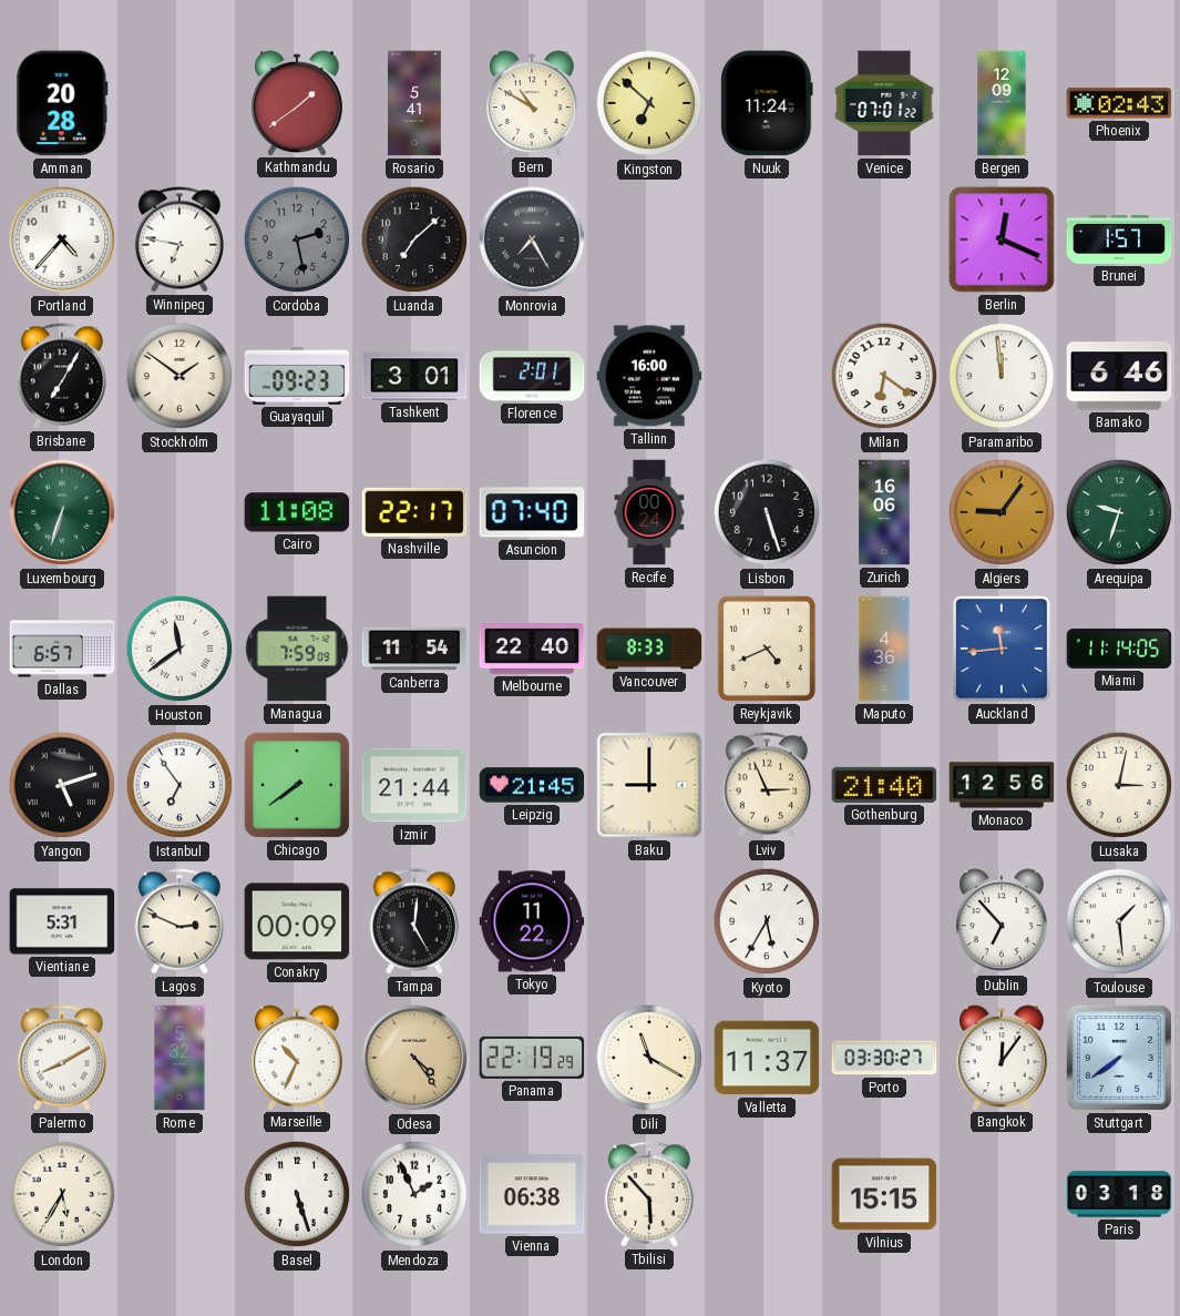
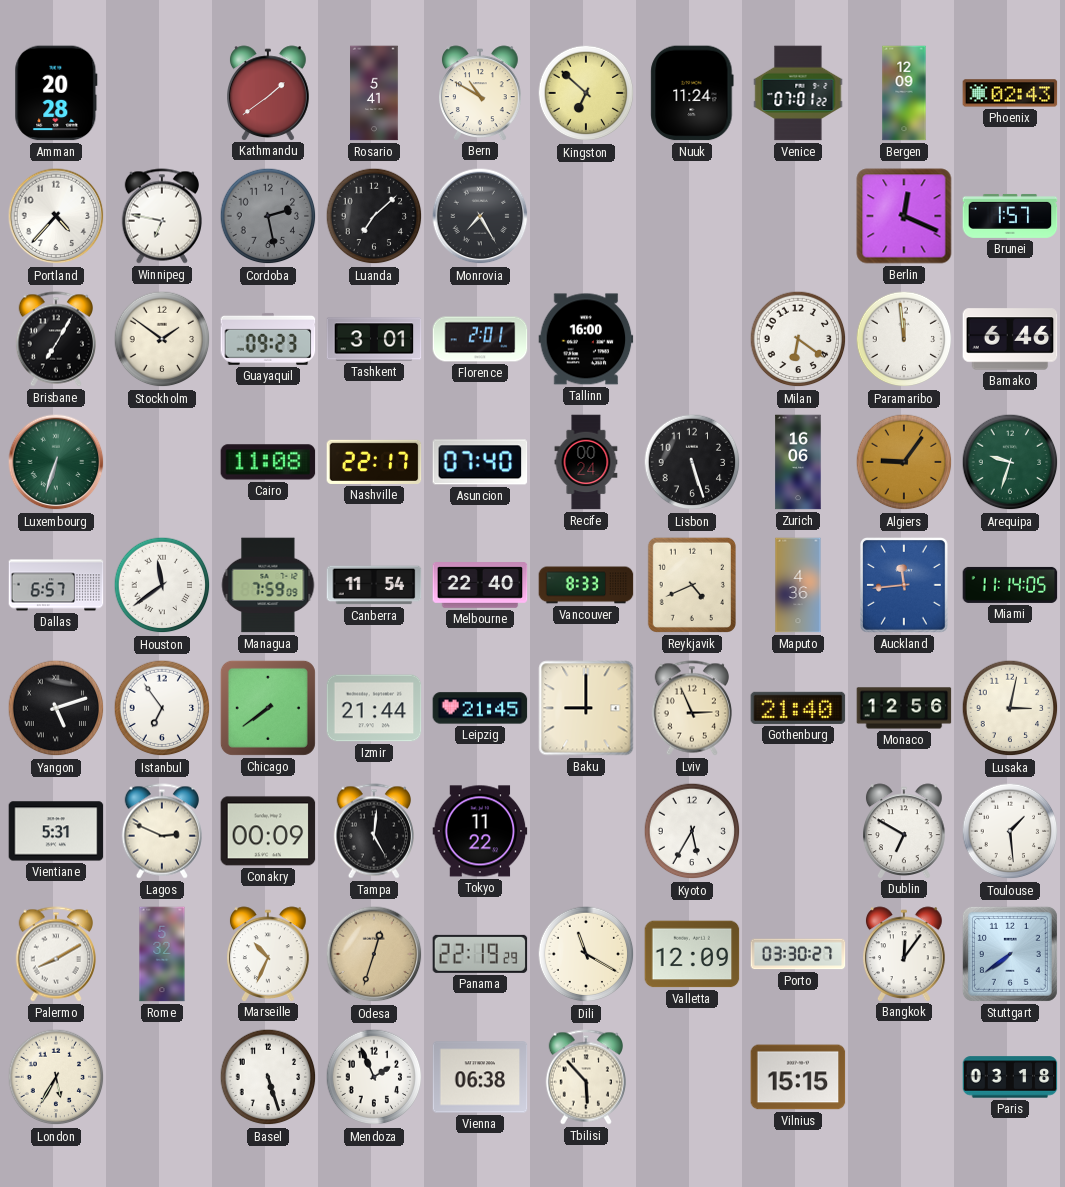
Dublin: 6:53 -> 6:50
Odesa: 4:24 -> 12:33
Valletta: 11:37 -> 12:09
